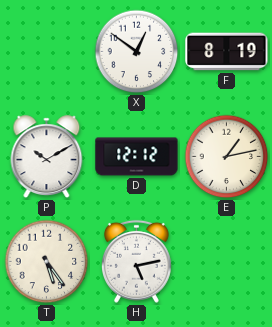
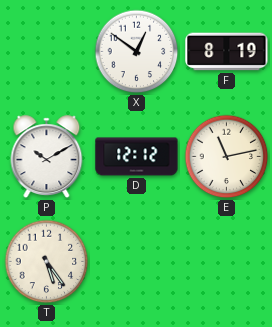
E: 1:13 -> 11:13
H: 5:13 -> none
